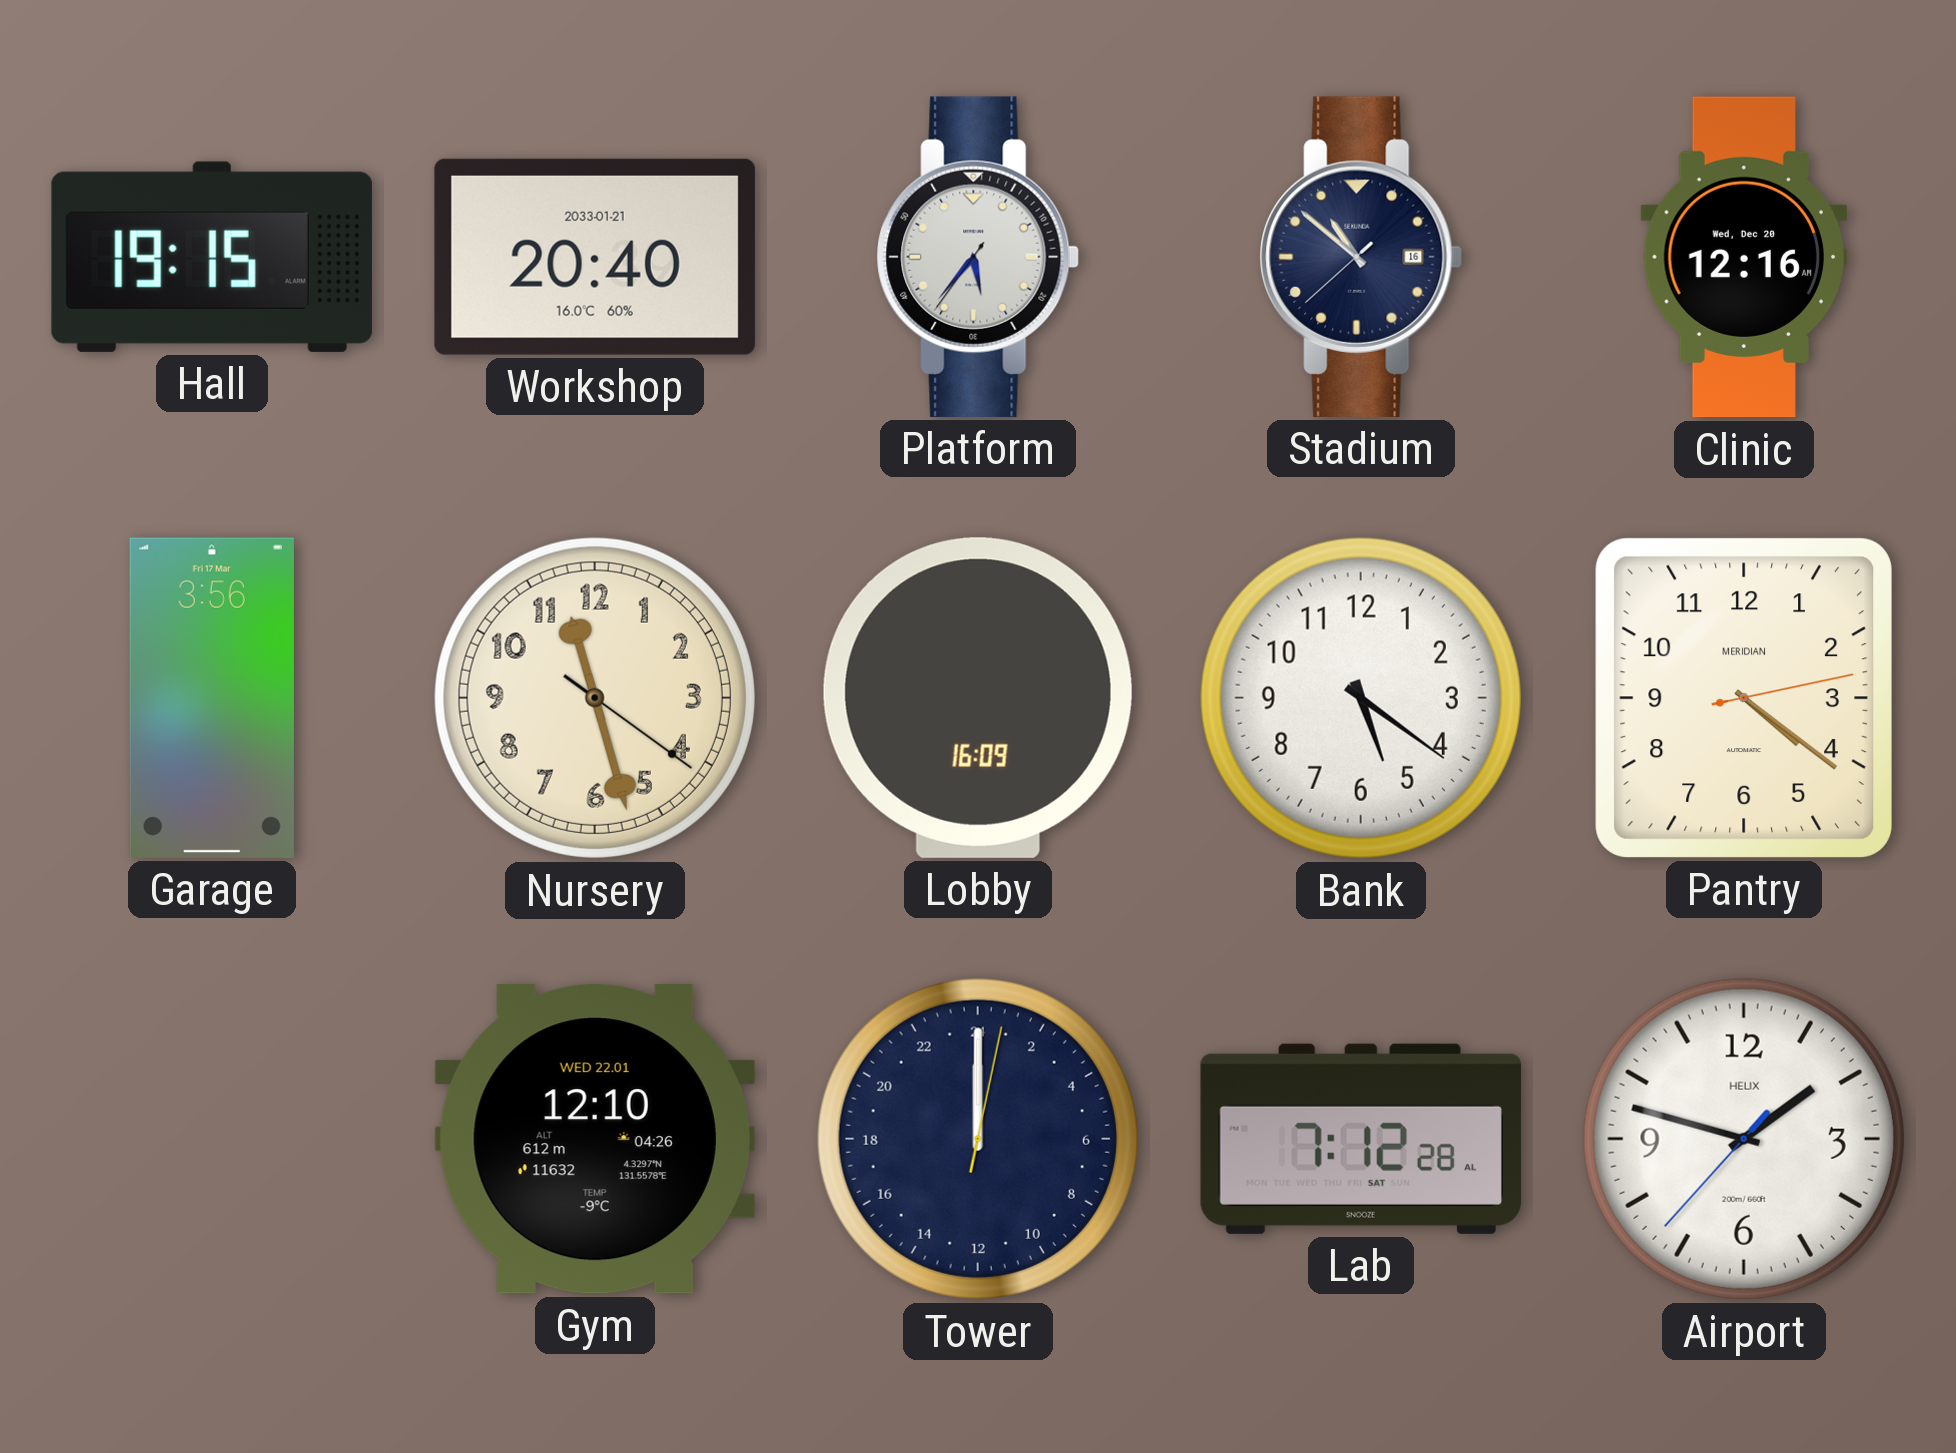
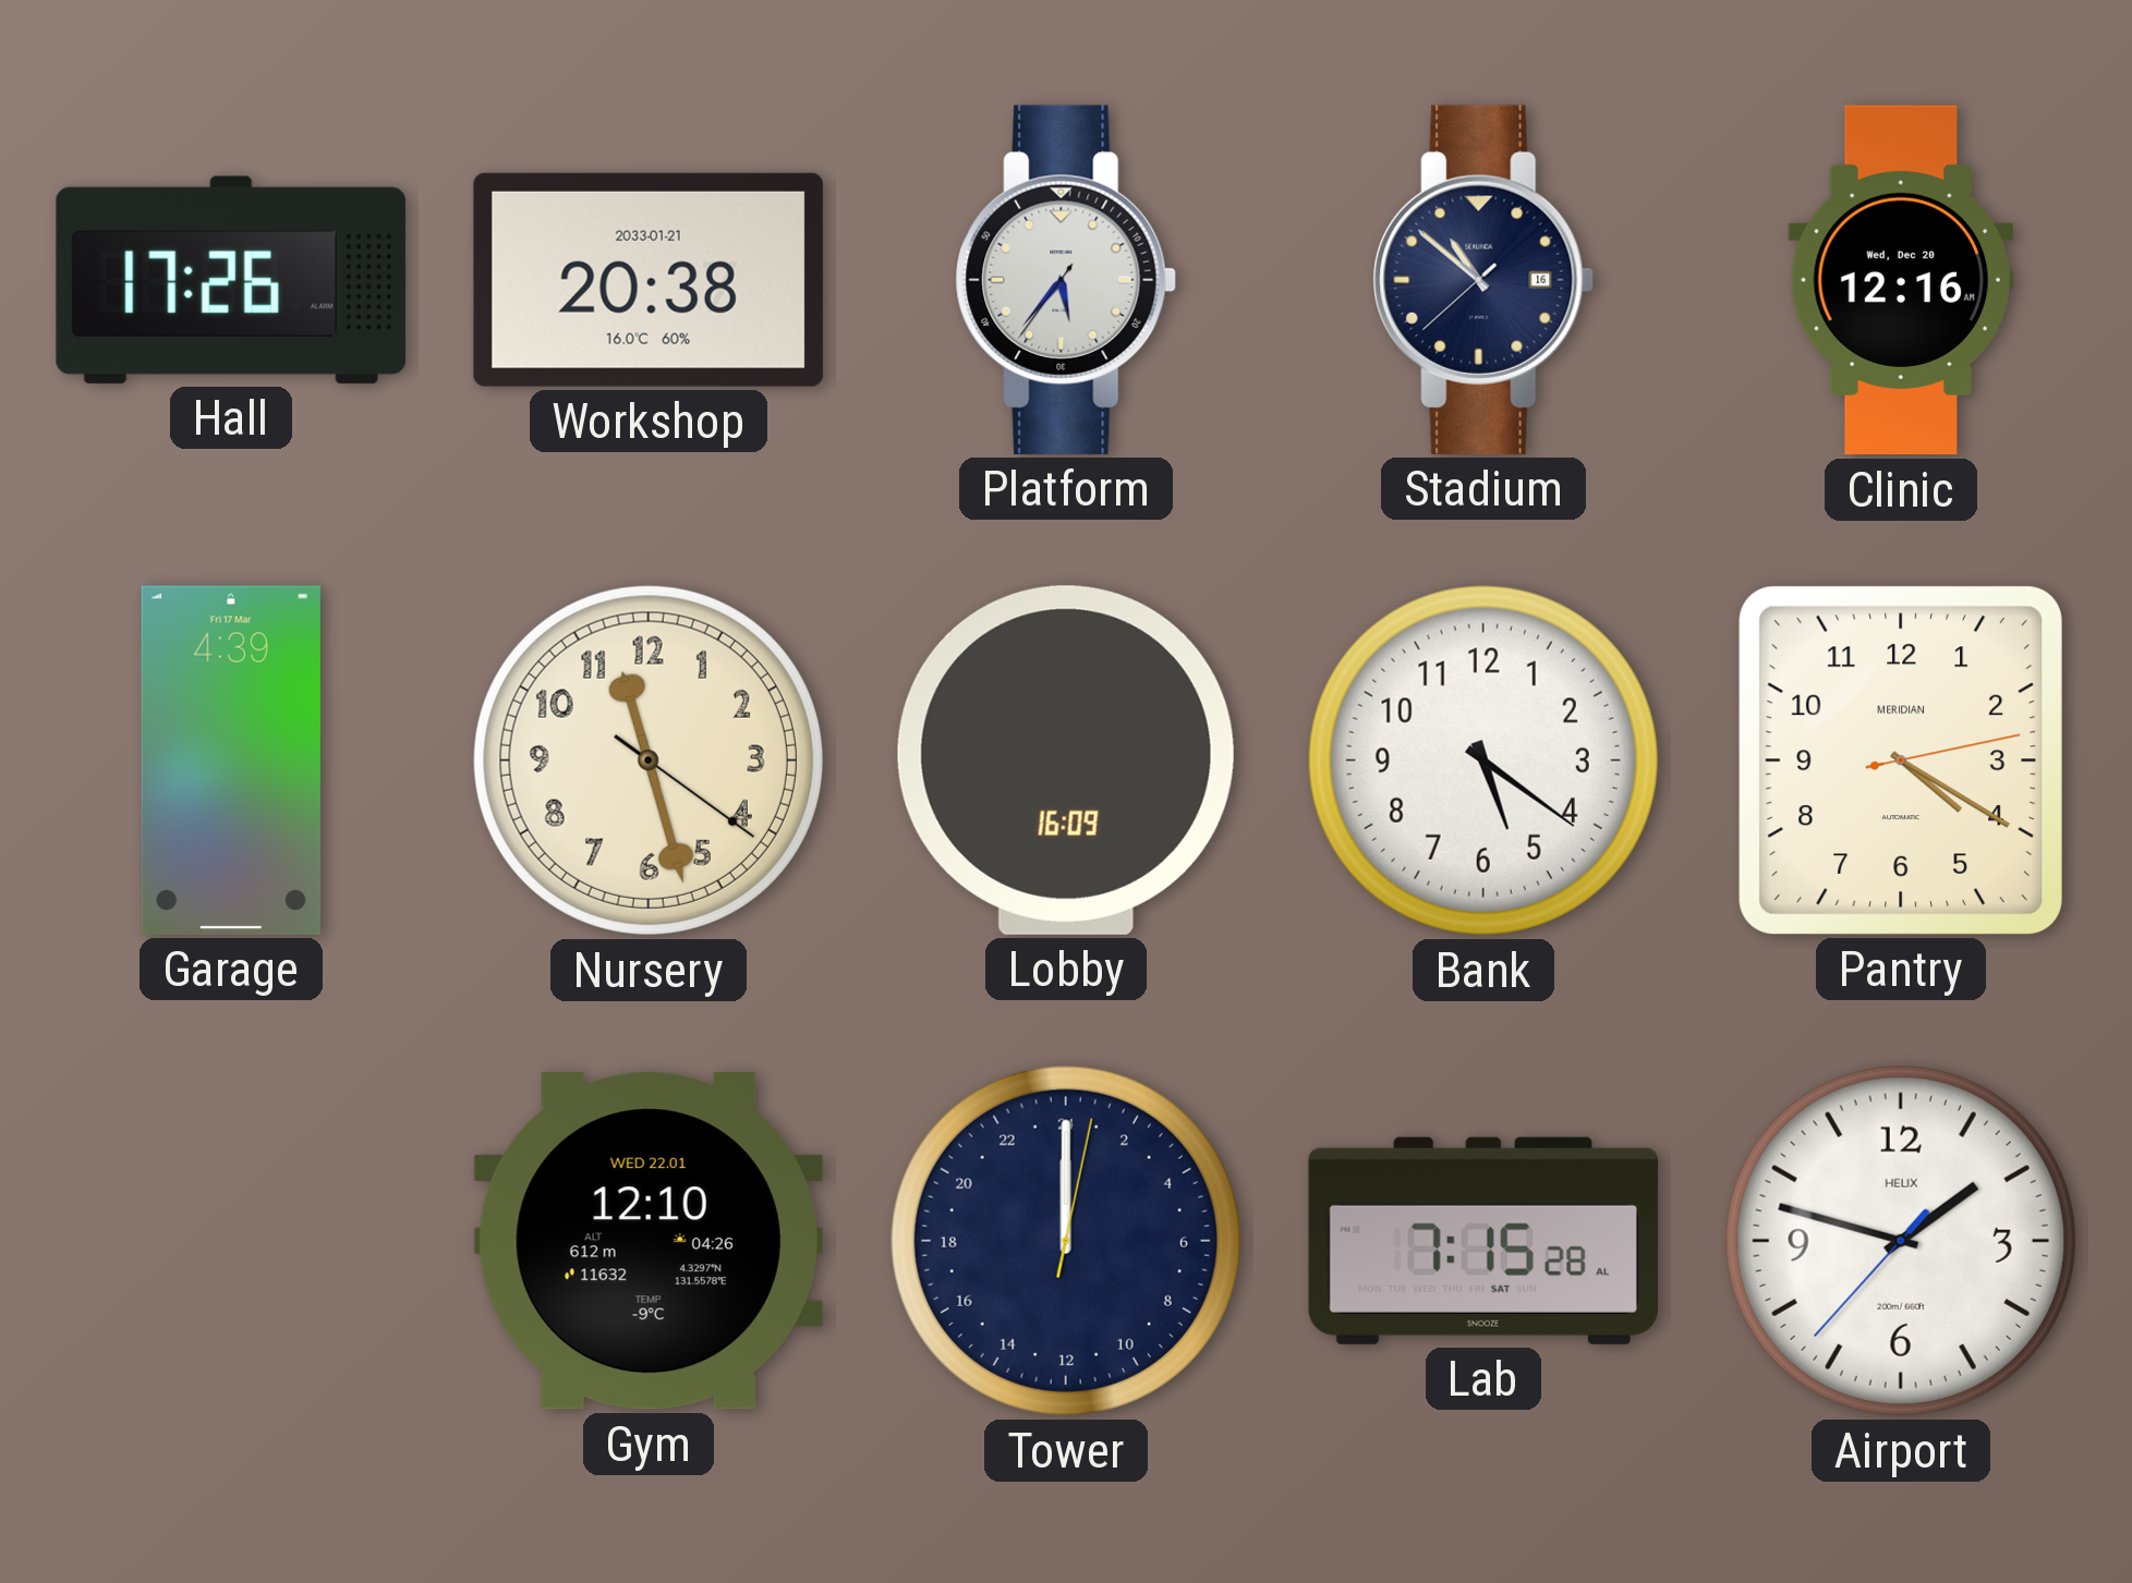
Hall: 19:15 -> 17:26
Workshop: 20:40 -> 20:38
Garage: 3:56 -> 4:39
Pantry: 4:21 -> 4:20
Lab: 7:12 -> 7:15
